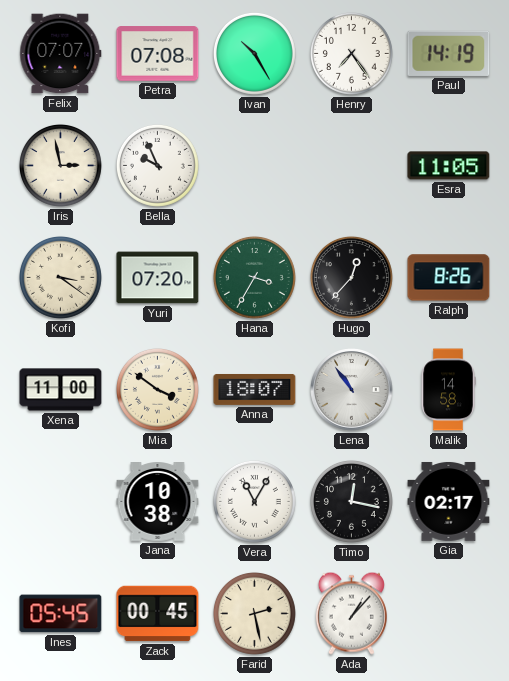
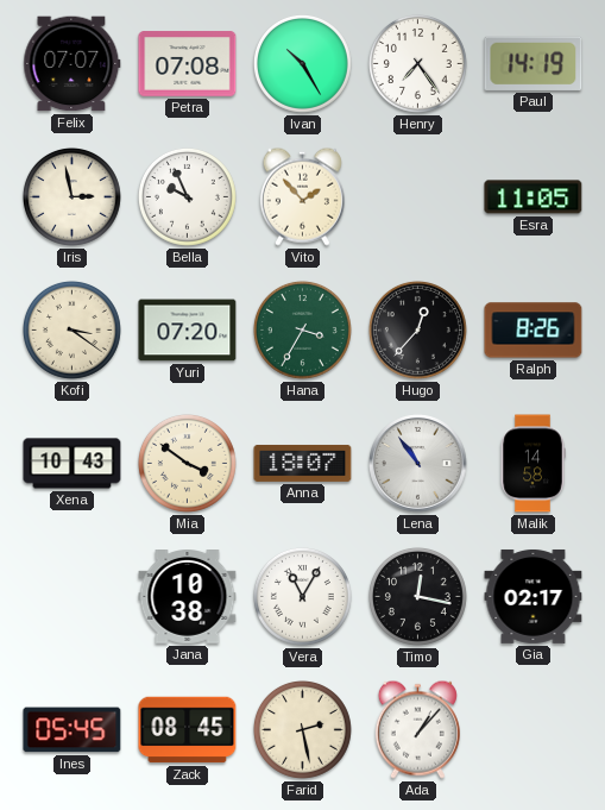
Vito: none -> 1:53
Xena: 11:00 -> 10:43
Zack: 00:45 -> 08:45
